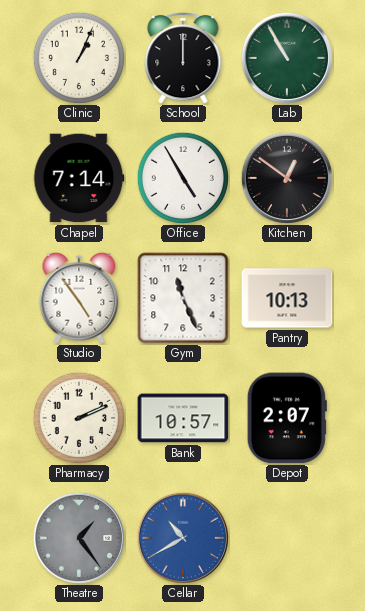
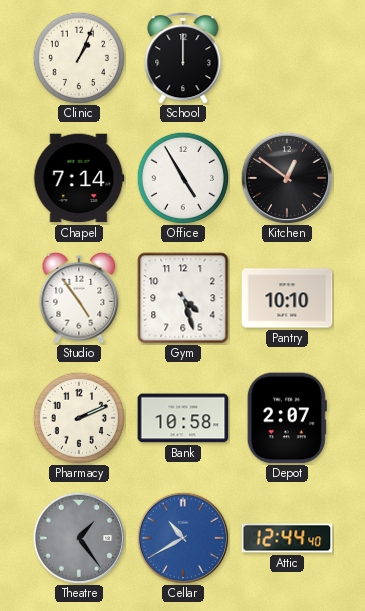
Lab: 10:55 -> none
Gym: 11:26 -> 4:27
Pantry: 10:13 -> 10:10
Bank: 10:57 -> 10:58
Attic: none -> 12:44
